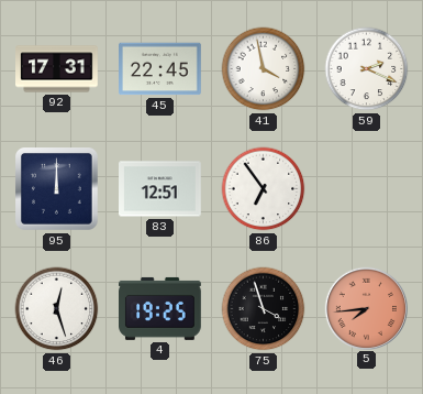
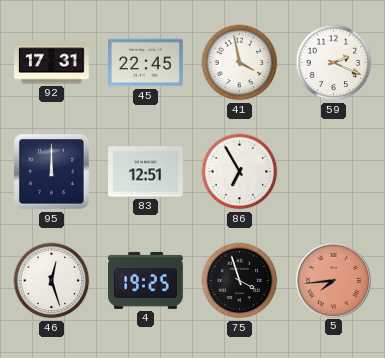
86: 6:54 -> 6:55
